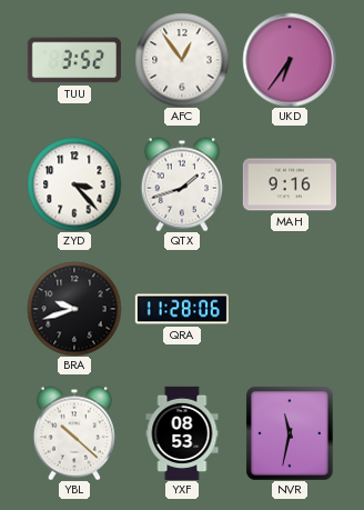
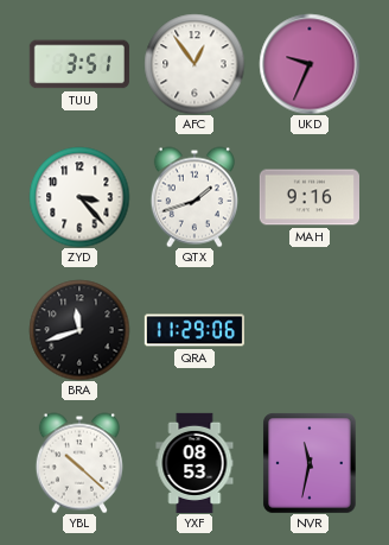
TUU: 3:52 -> 3:51
UKD: 6:36 -> 9:34
BRA: 9:42 -> 11:42
QRA: 11:28 -> 11:29
